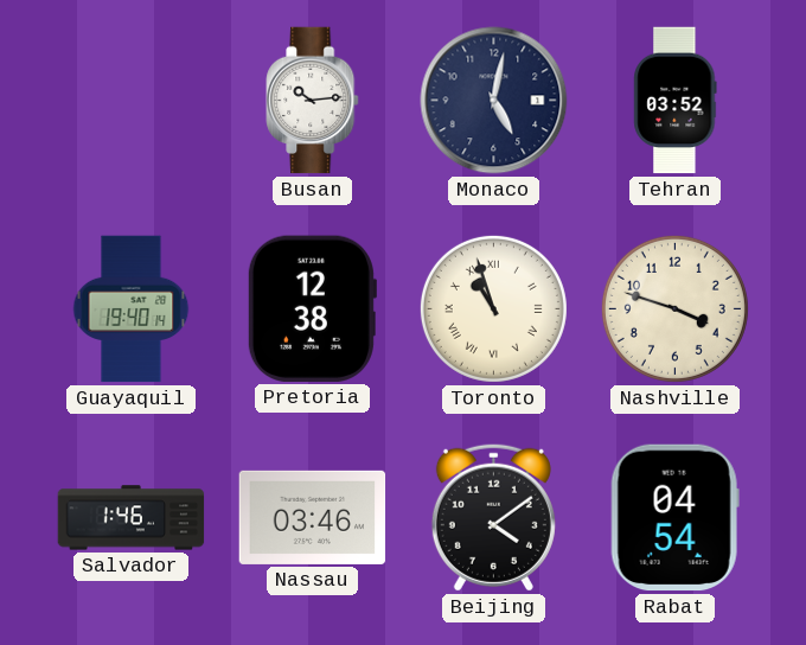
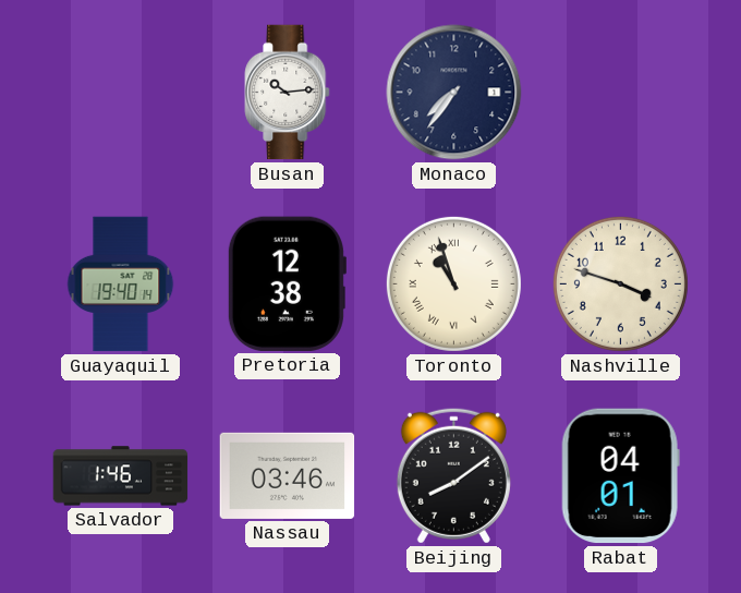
Monaco: 5:02 -> 7:36
Tehran: 03:52 -> none
Beijing: 4:09 -> 8:09
Rabat: 04:54 -> 04:01
